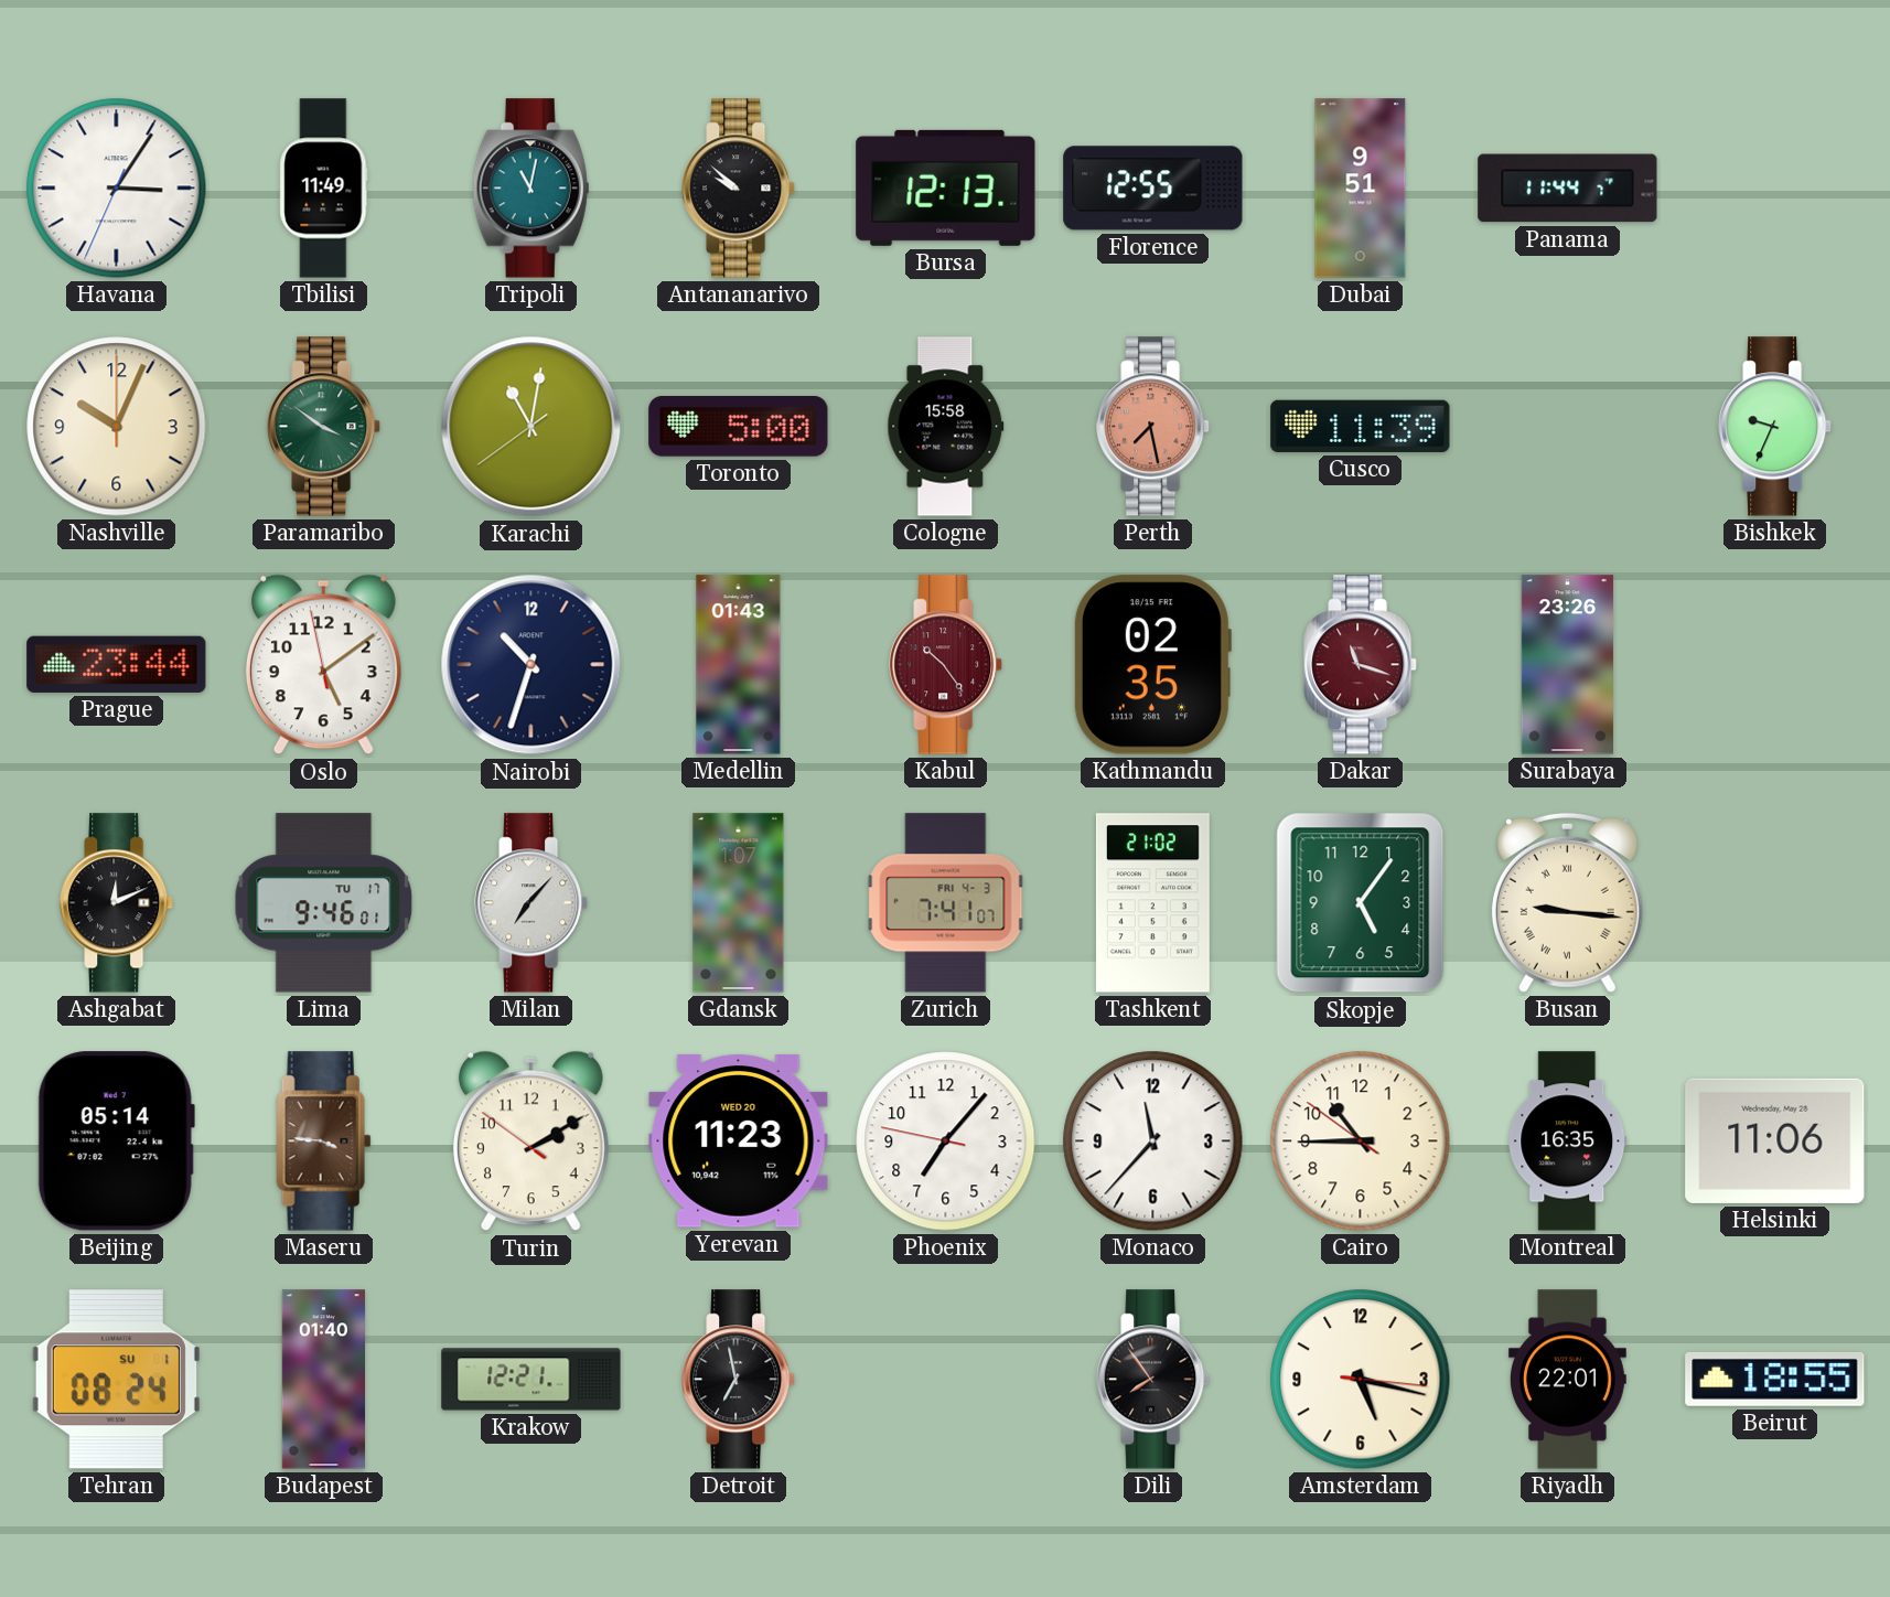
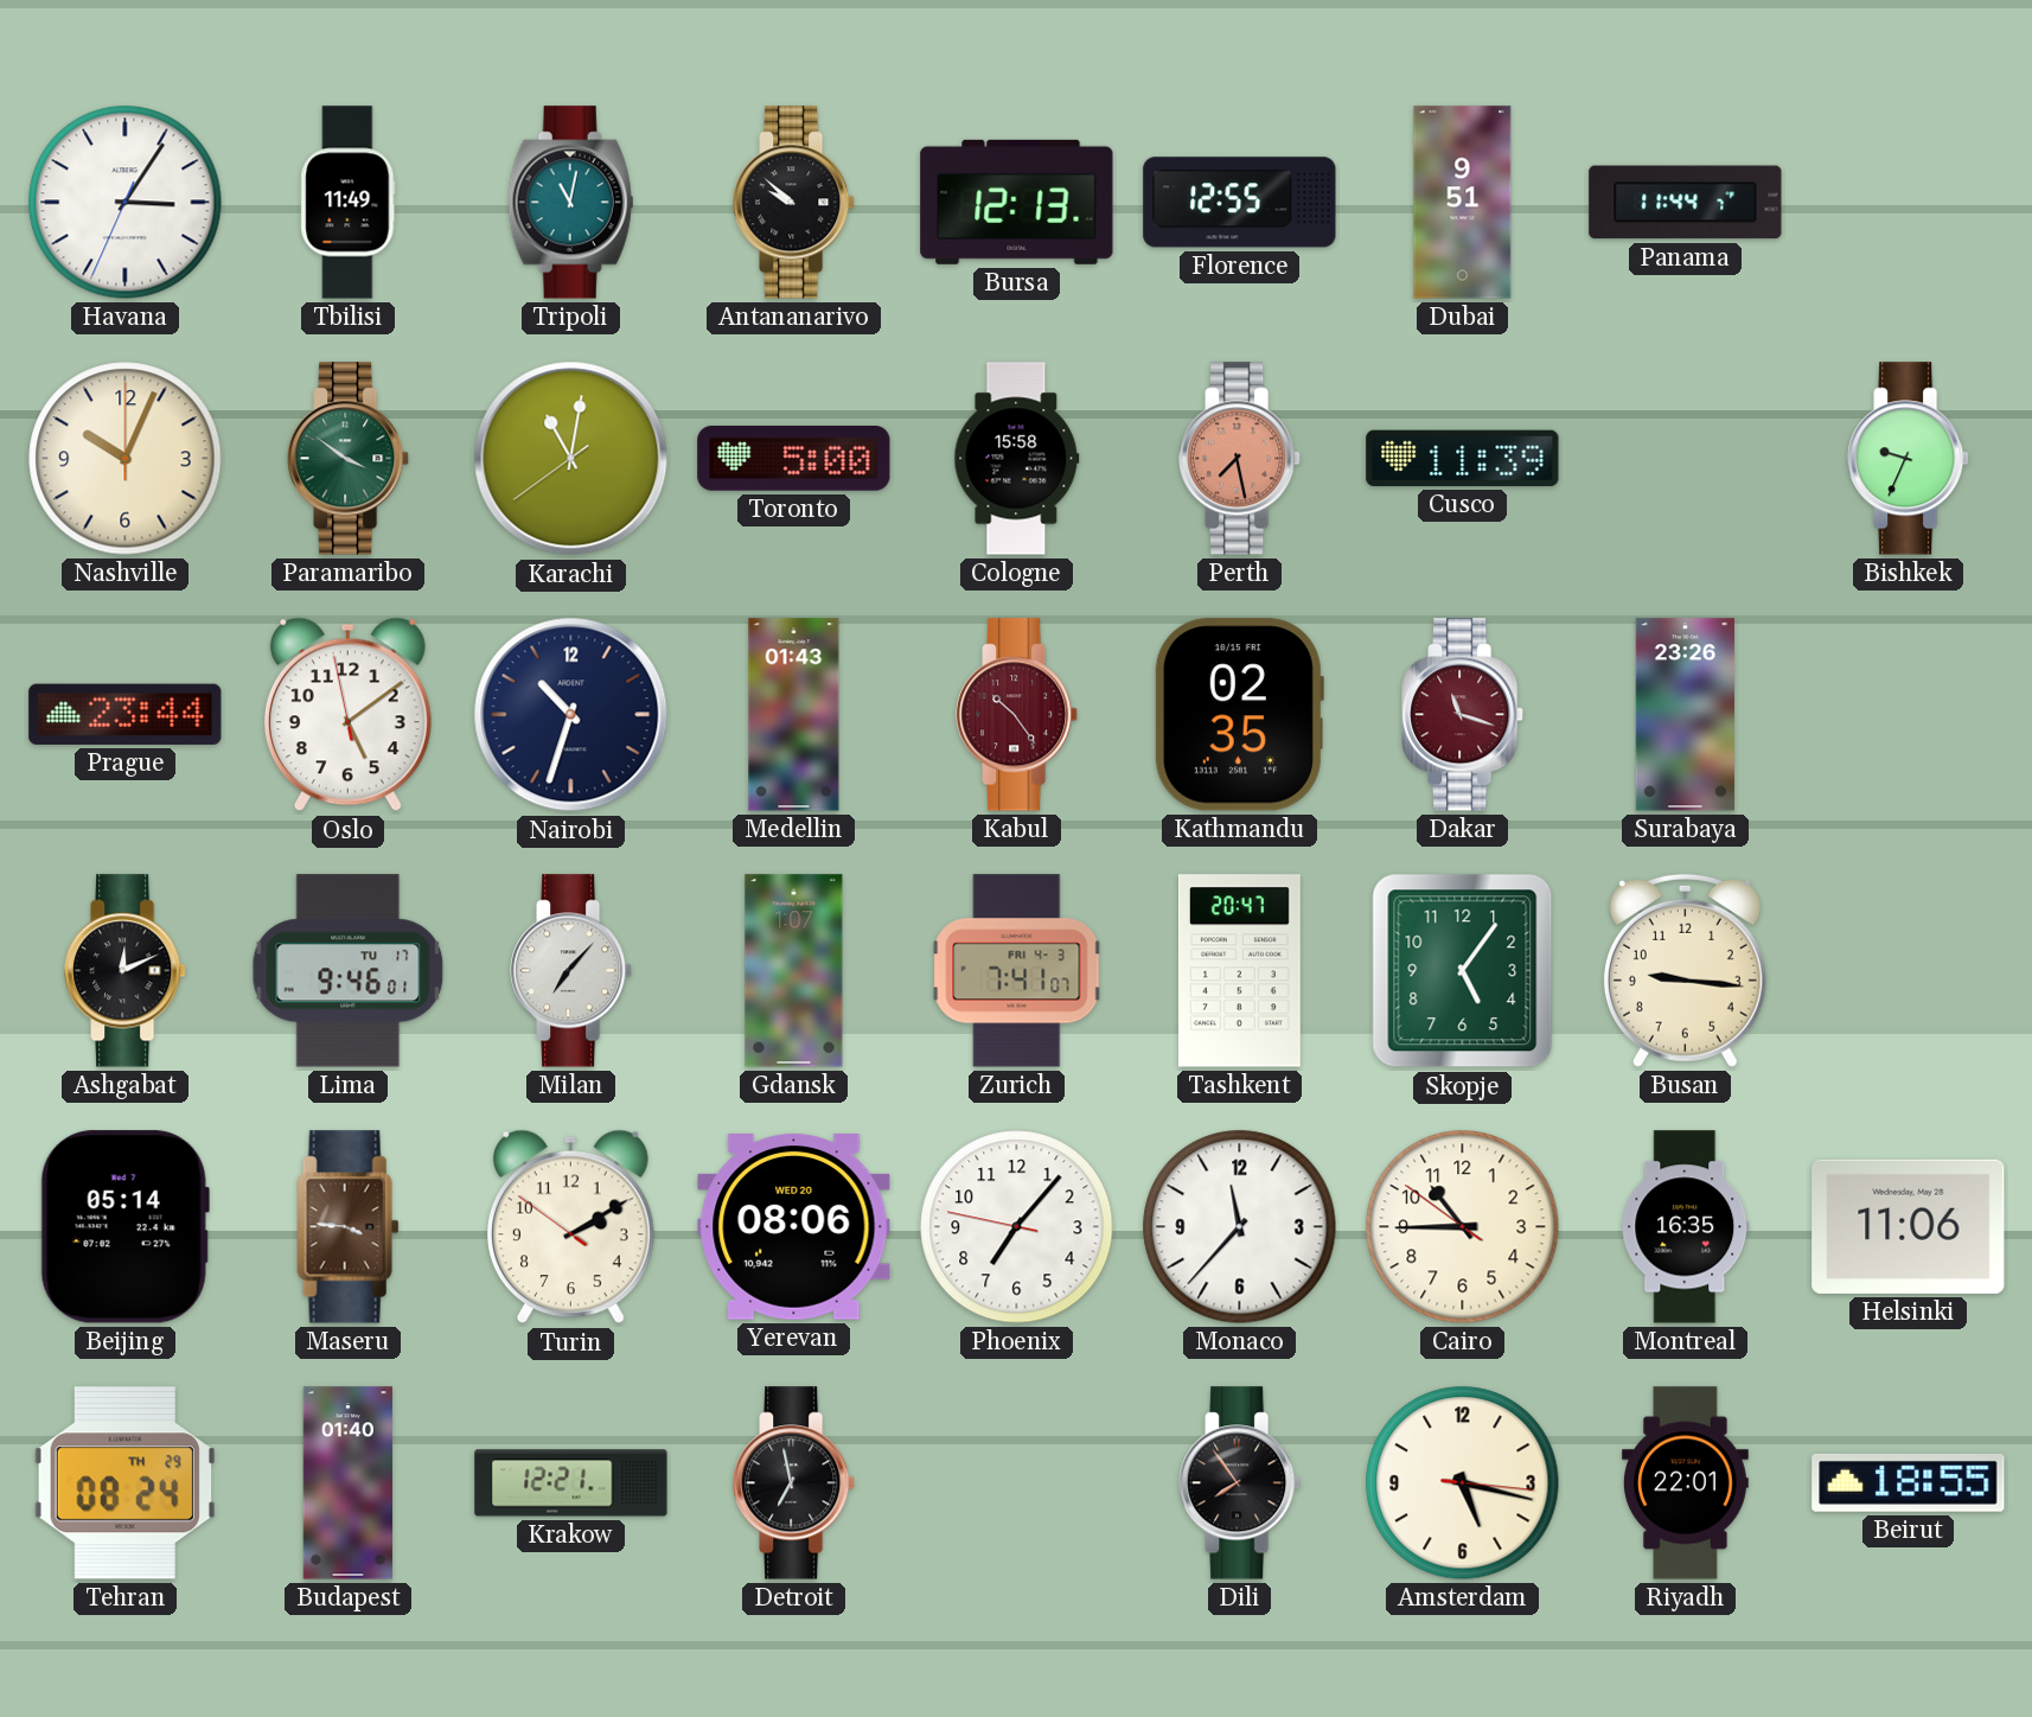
Tashkent: 21:02 -> 20:47
Busan numerals: Roman -> Arabic
Yerevan: 11:23 -> 08:06
Tehran date: SU 1 -> TH 29
